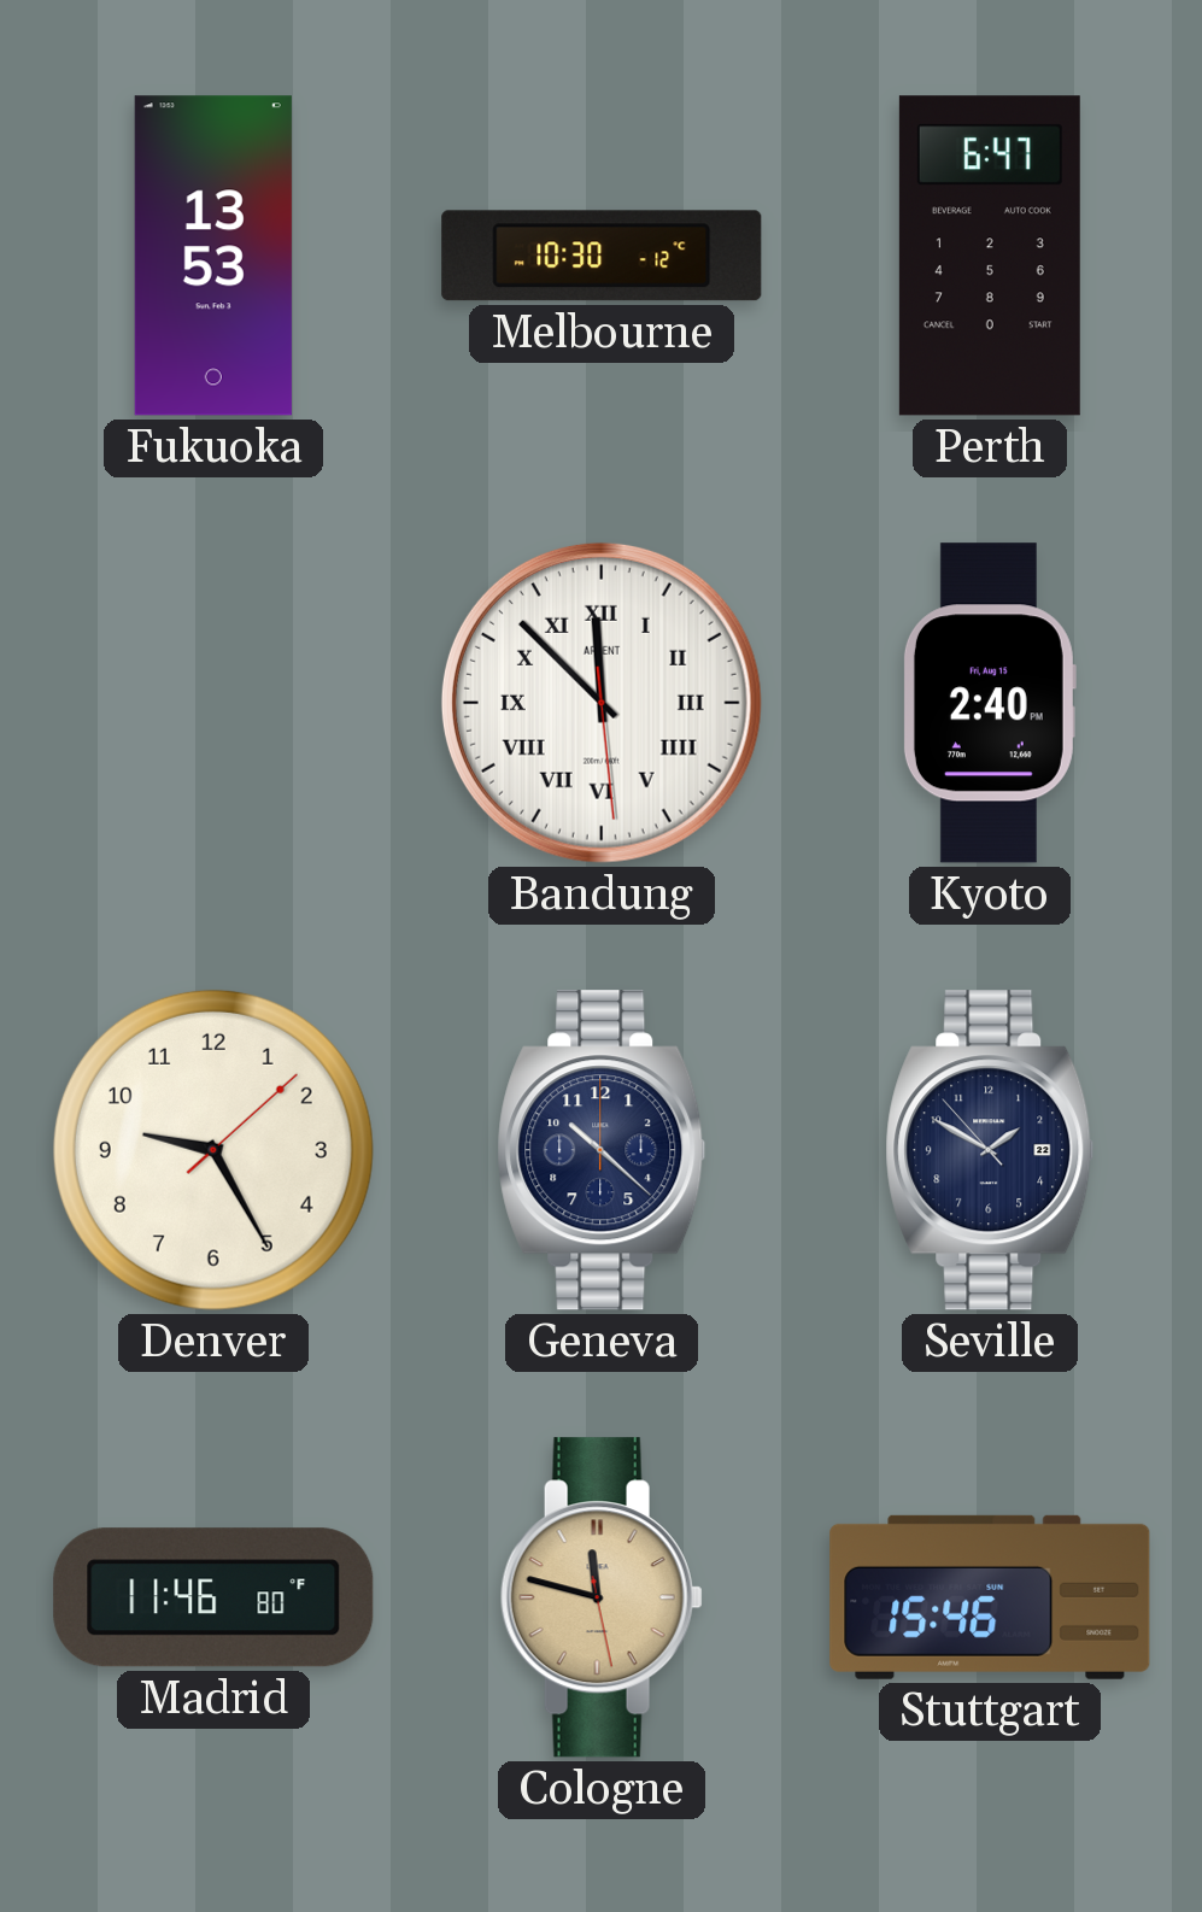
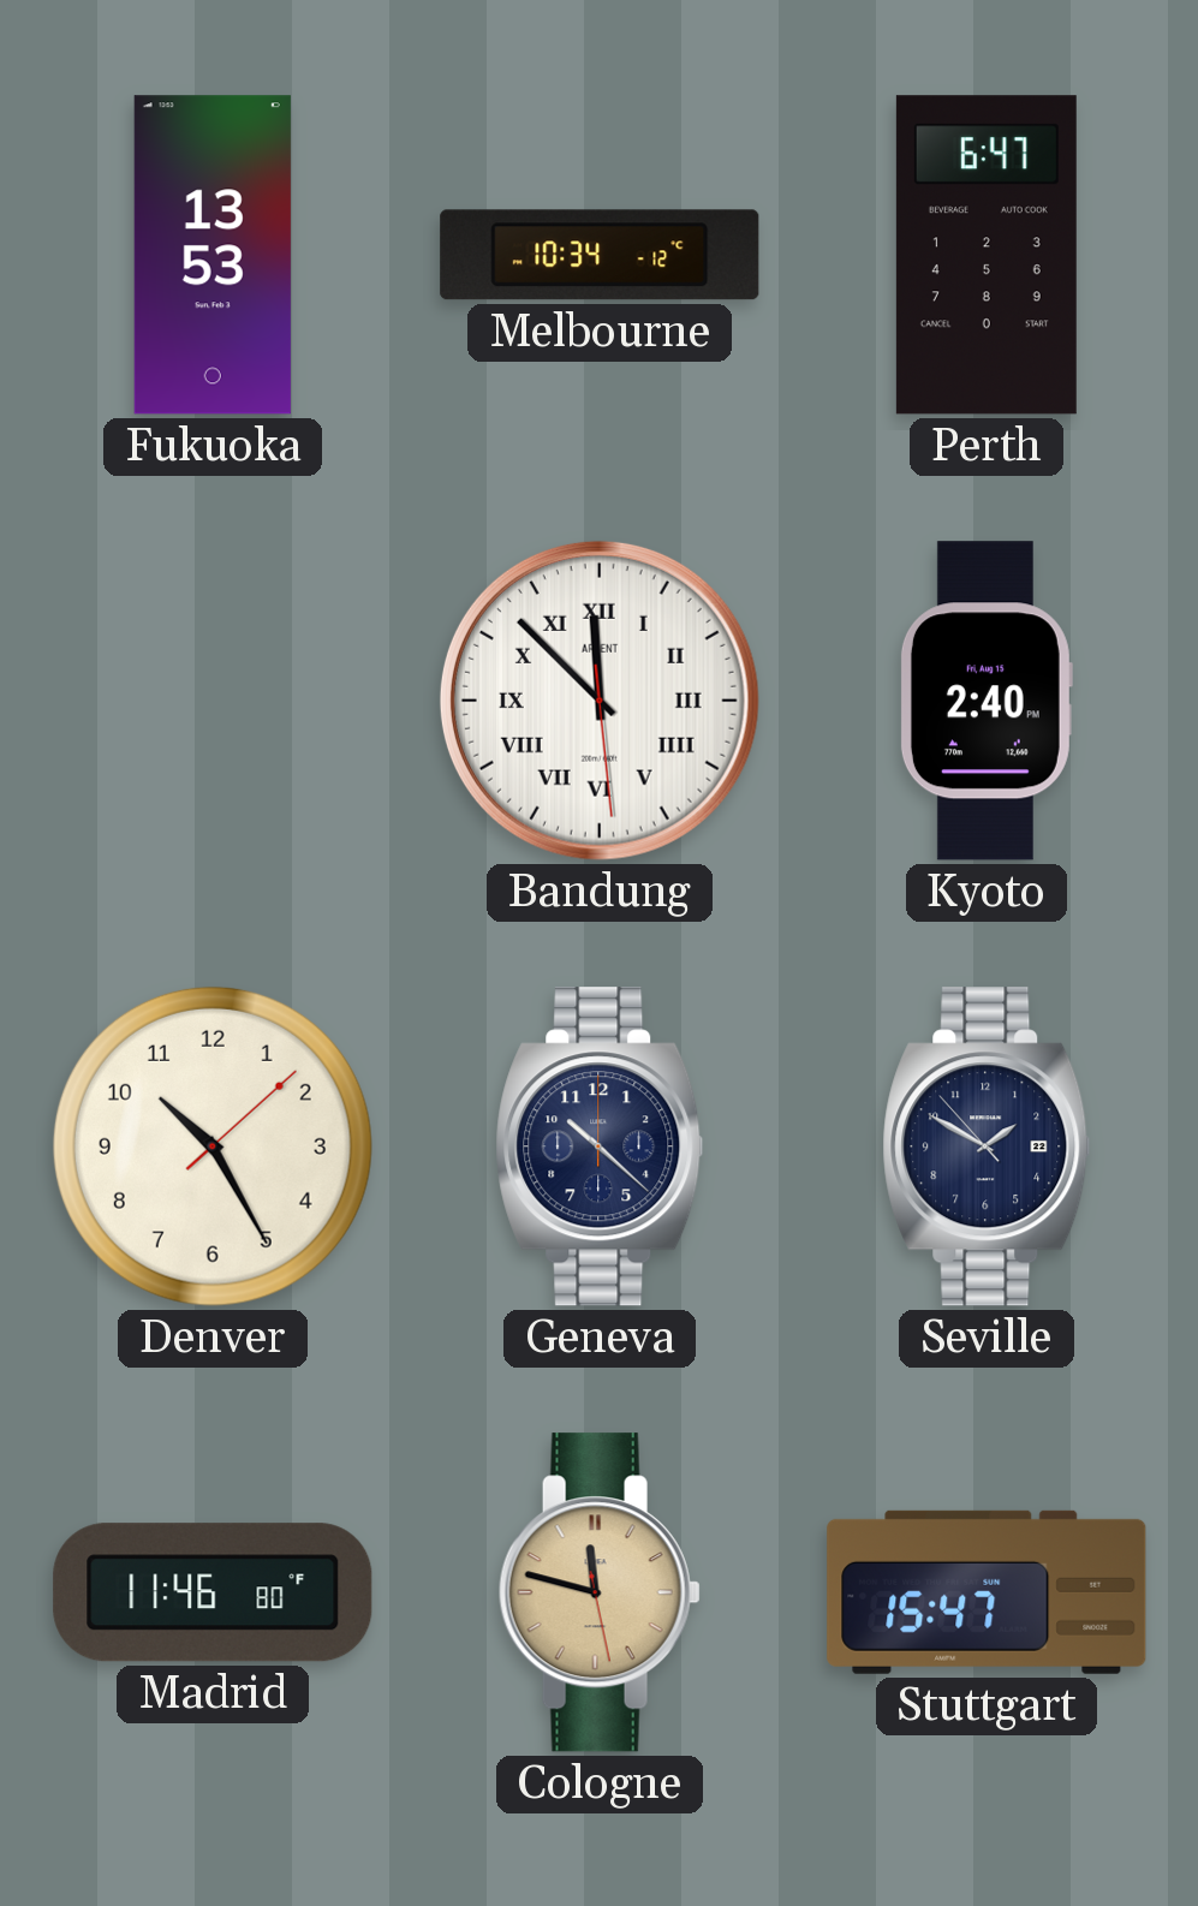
Melbourne: 10:30 -> 10:34
Denver: 9:25 -> 10:25
Stuttgart: 15:46 -> 15:47
